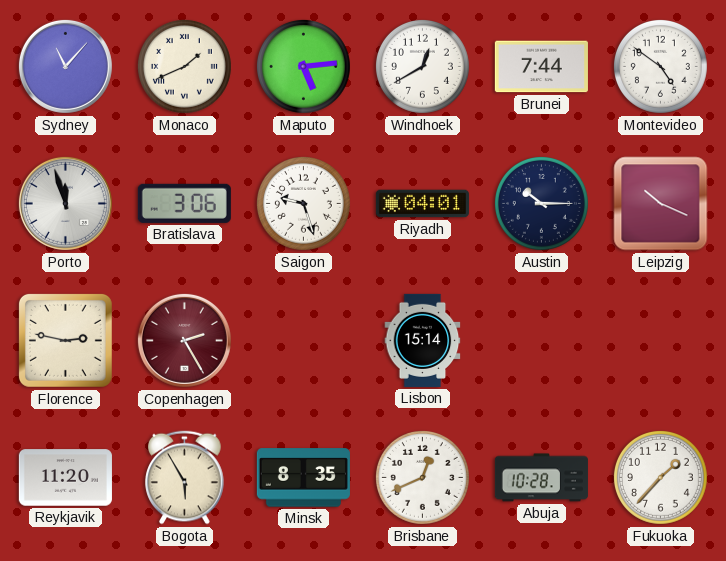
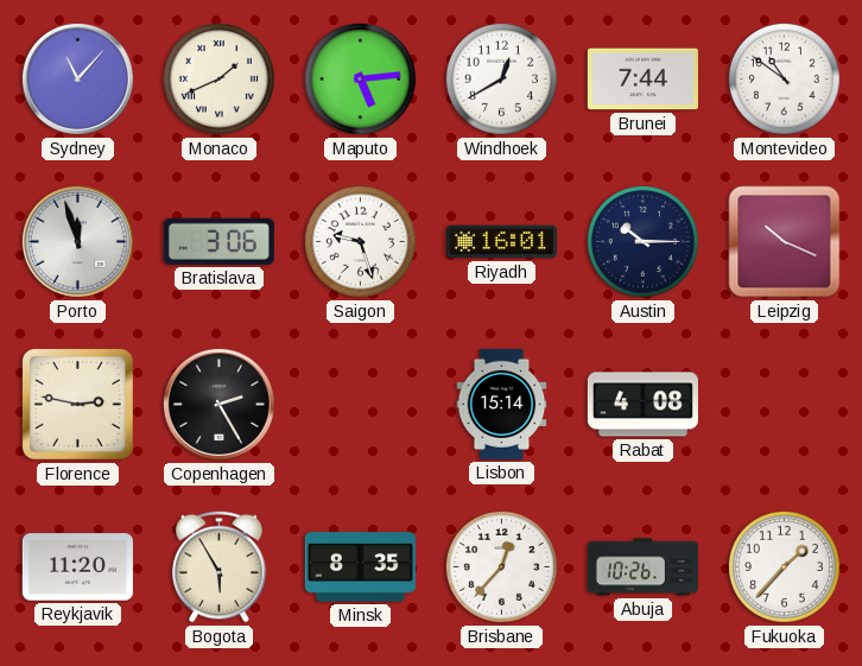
Montevideo: 4:51 -> 10:51
Riyadh: 04:01 -> 16:01
Copenhagen dial: burgundy -> black
Rabat: none -> 4:08
Brisbane: 12:41 -> 12:37
Abuja: 10:28 -> 10:26
